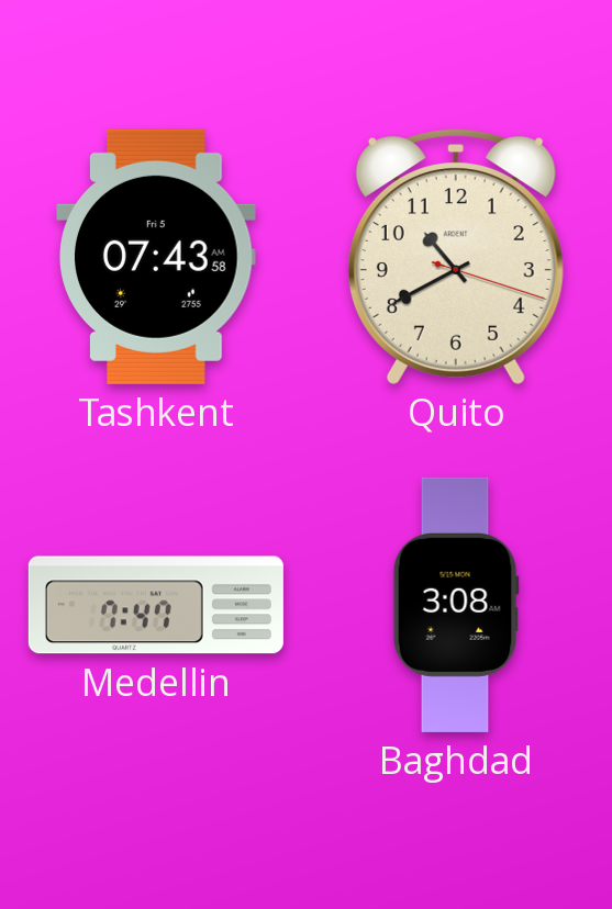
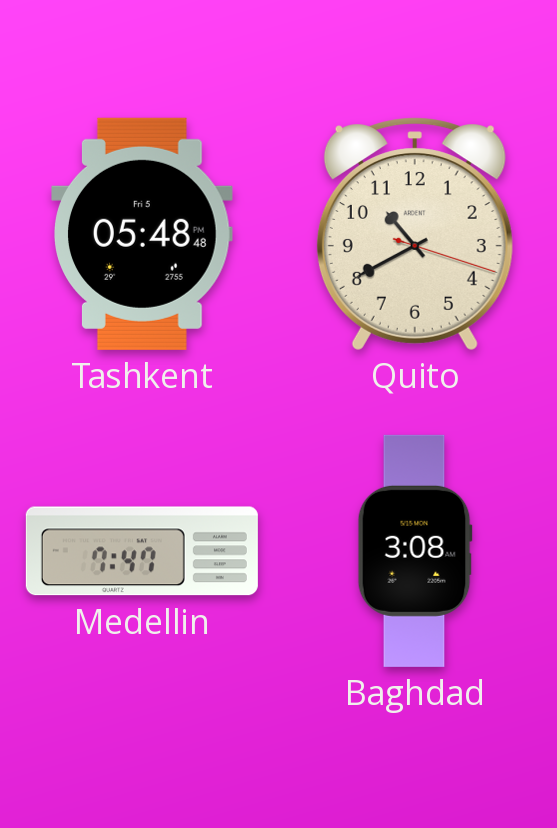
Tashkent: 07:43 -> 05:48
